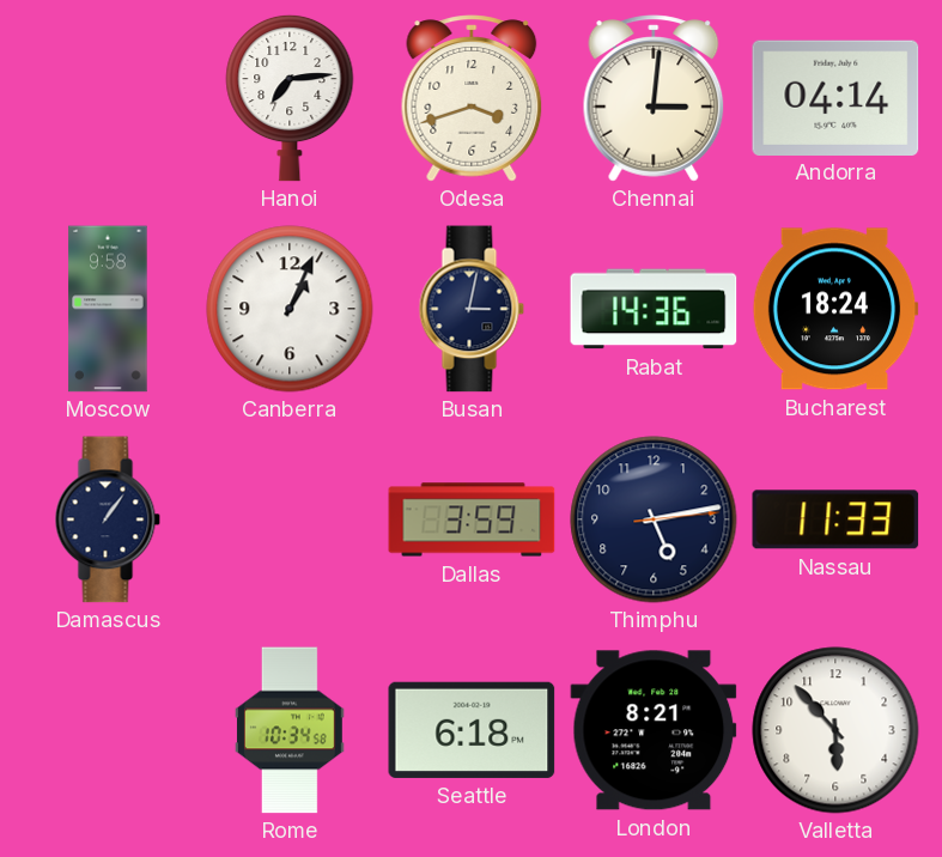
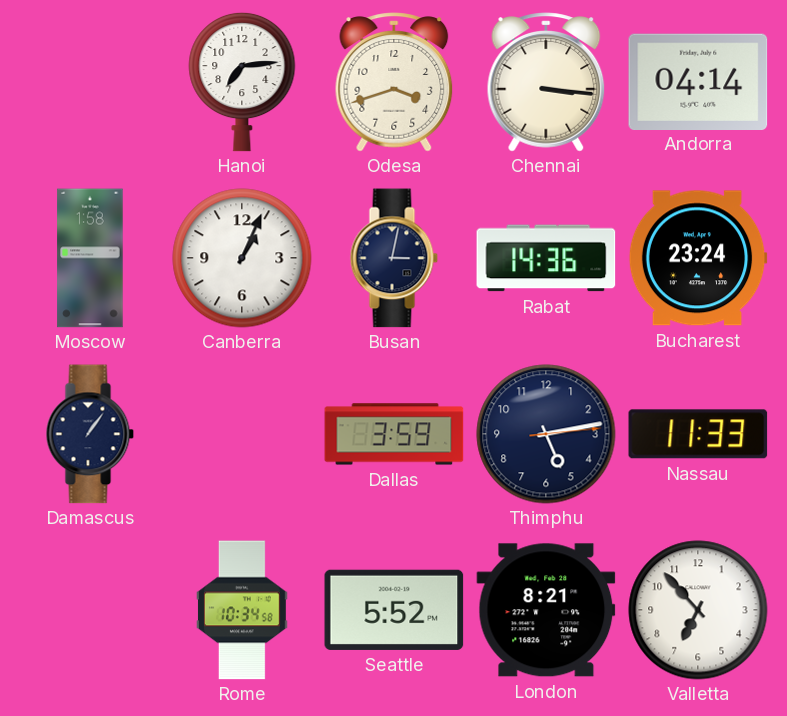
Chennai: 3:01 -> 3:16
Moscow: 9:58 -> 1:58
Bucharest: 18:24 -> 23:24
Seattle: 6:18 -> 5:52
Valletta: 5:53 -> 6:53
